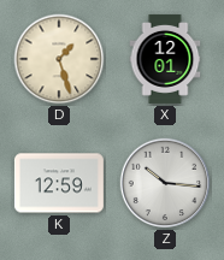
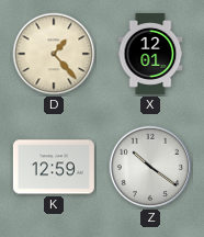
D: 1:27 -> 1:23
Z: 10:16 -> 10:21
